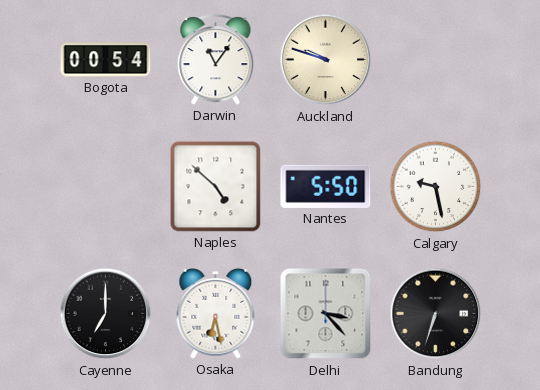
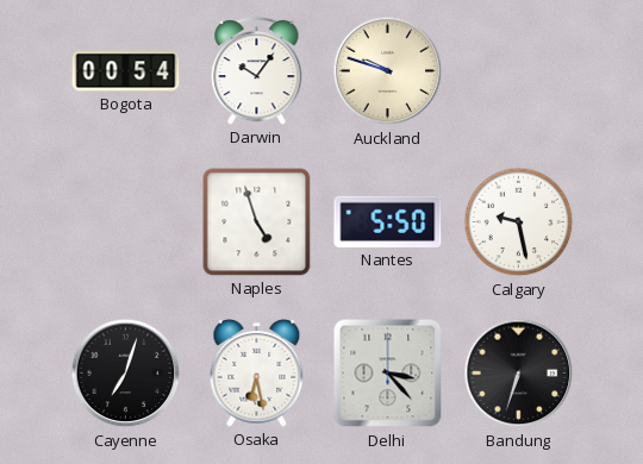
Darwin: 11:06 -> 10:06
Naples: 4:52 -> 4:57
Cayenne: 7:00 -> 7:03
